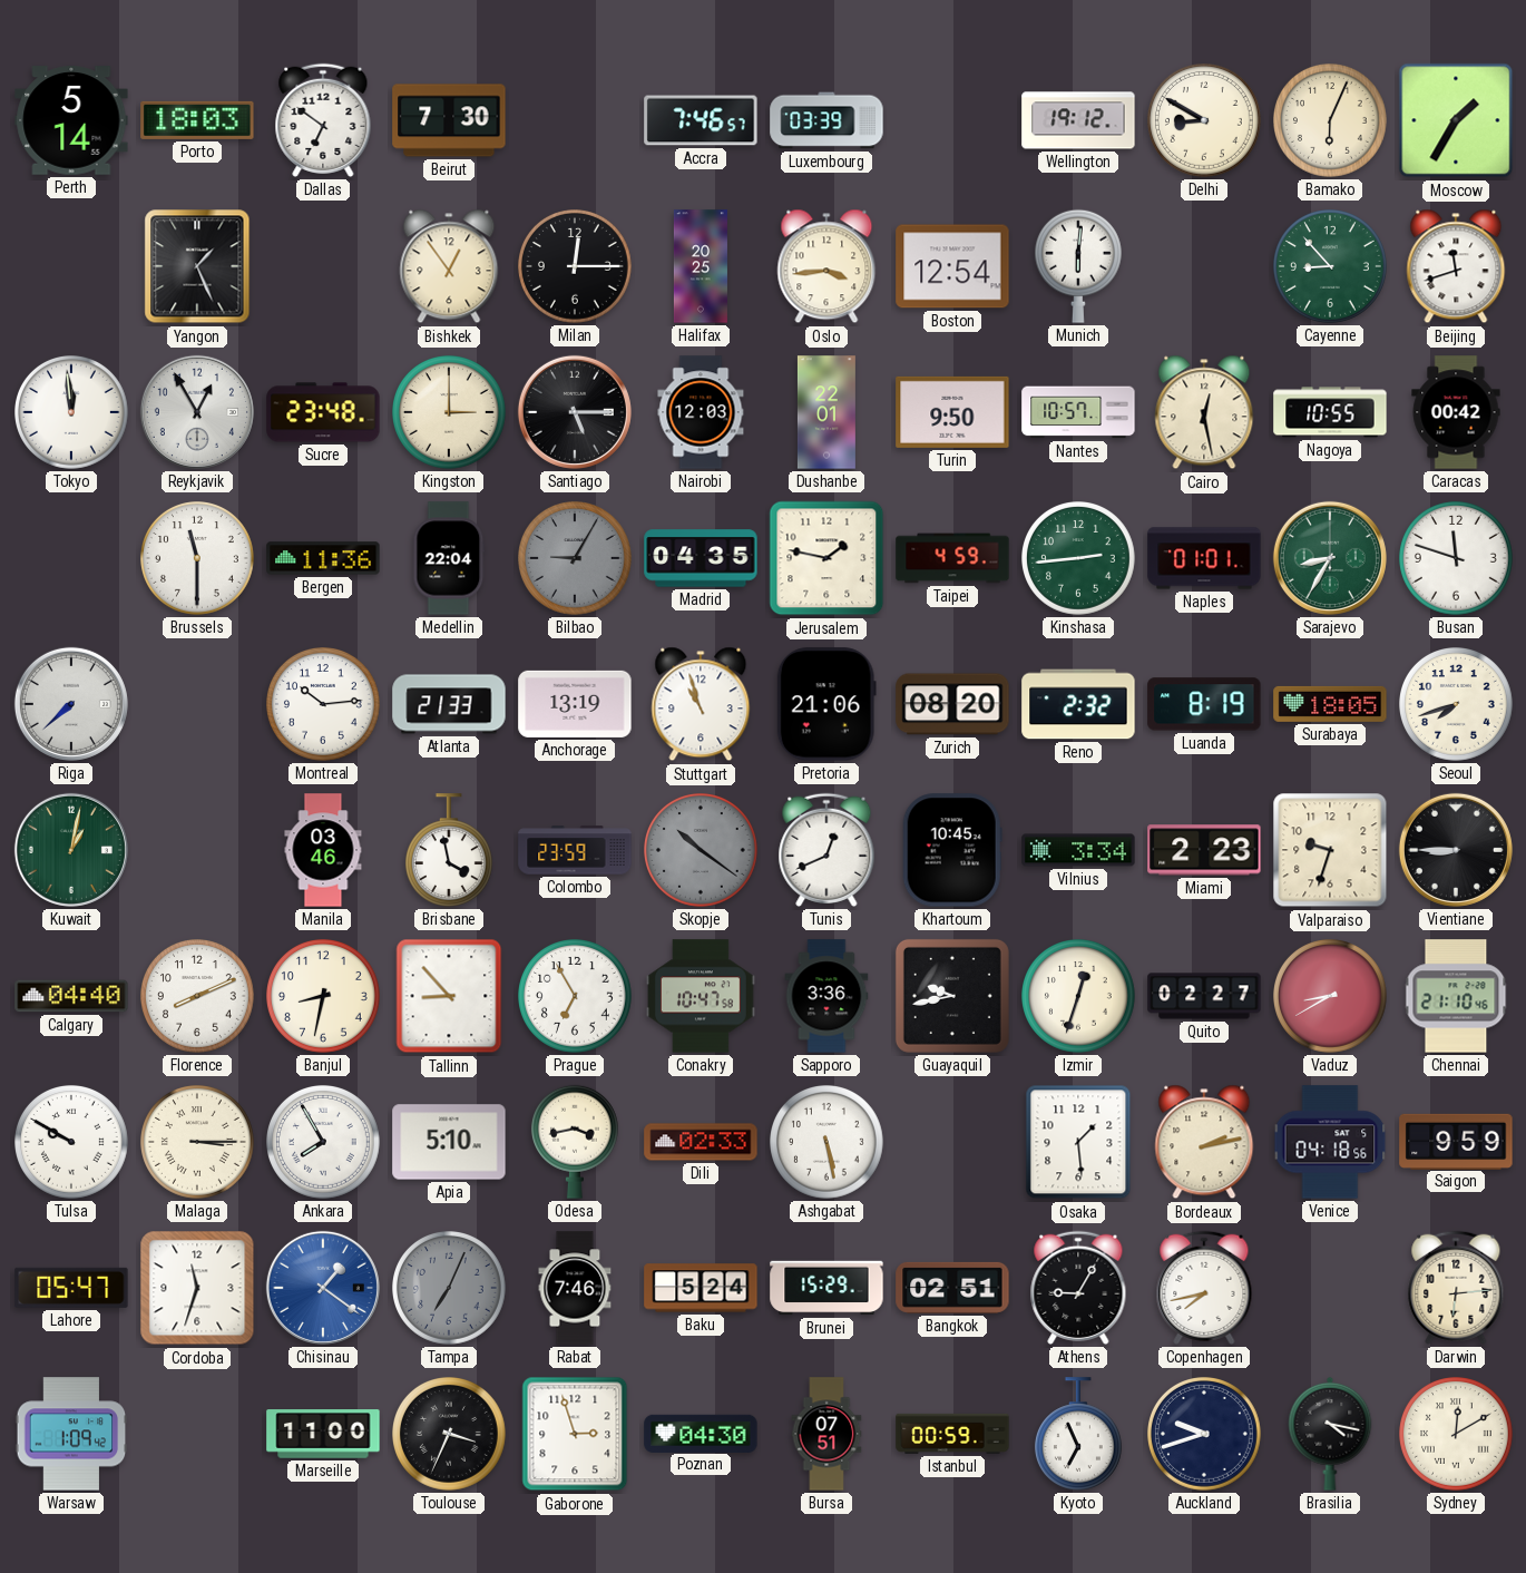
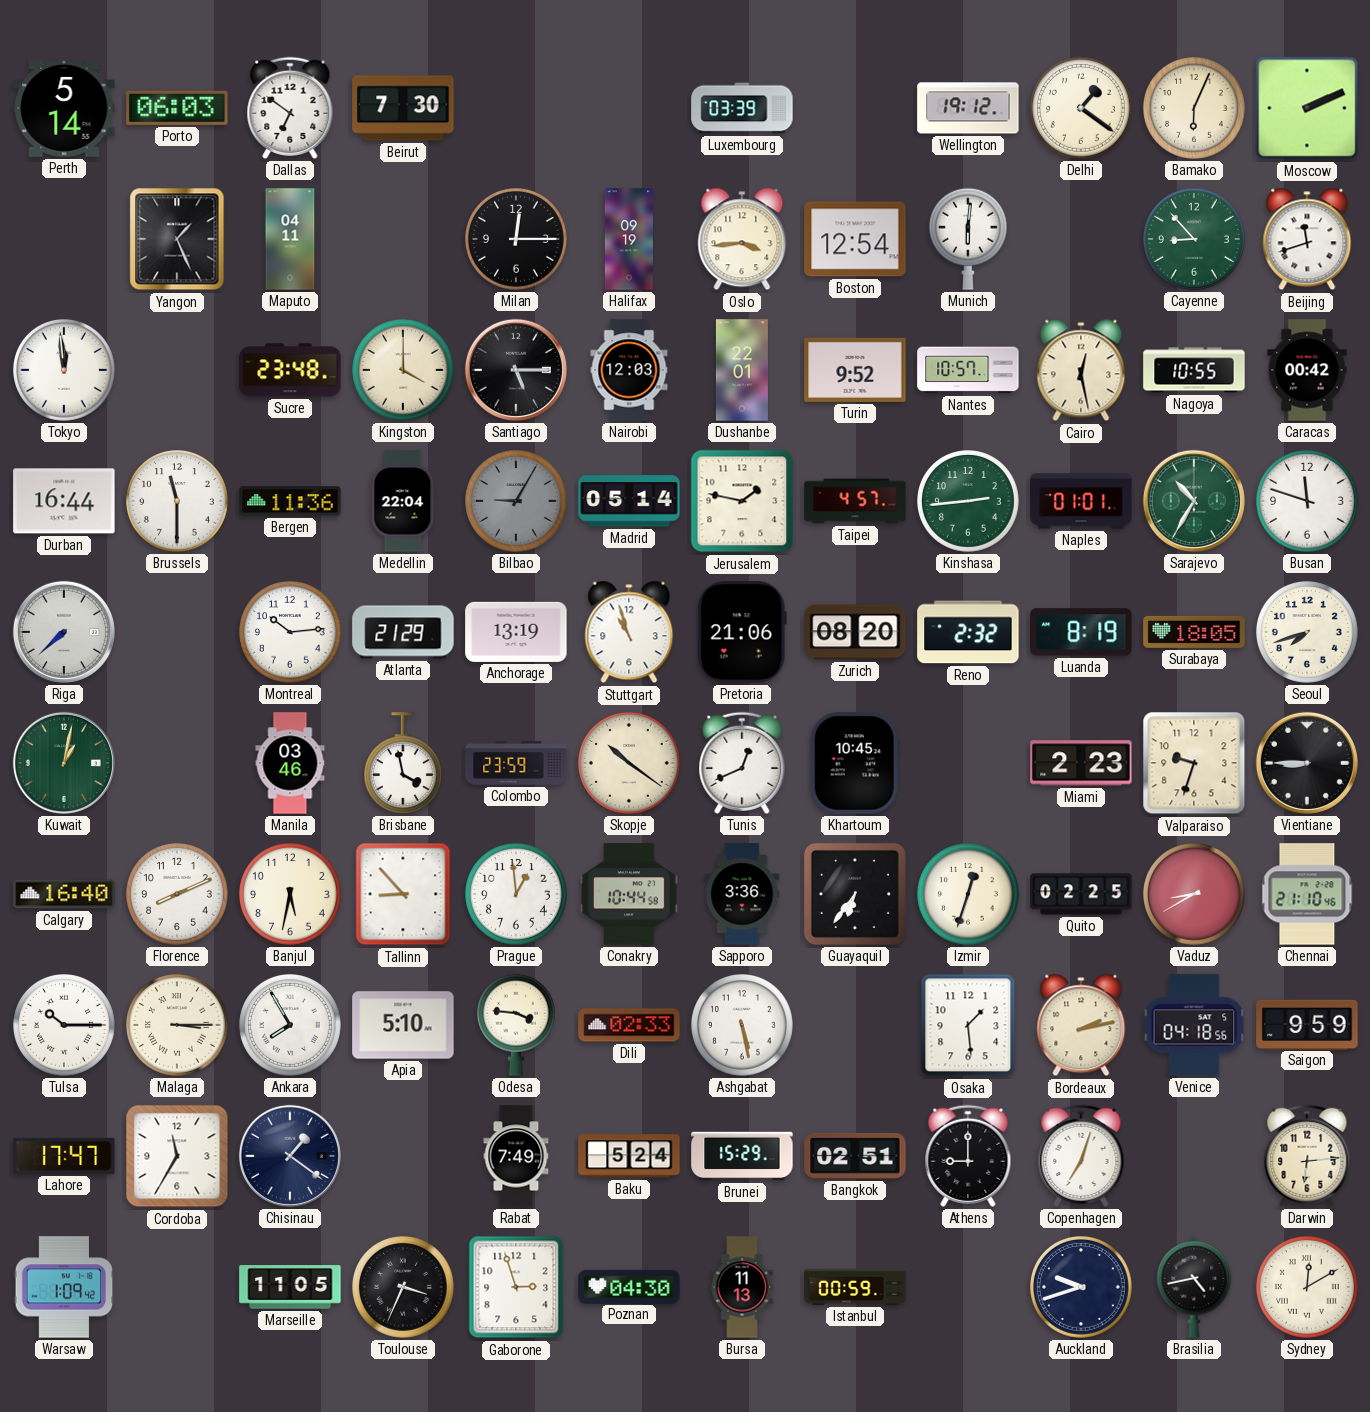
Porto: 18:03 -> 06:03
Accra: 7:46 -> none
Delhi: 8:50 -> 1:21
Moscow: 1:35 -> 2:11
Maputo: none -> 04:11
Bishkek: 12:54 -> none
Halifax: 20:25 -> 09:19
Reykjavik: 12:55 -> none
Kingston: 3:00 -> 4:00
Turin: 9:50 -> 9:52
Durban: none -> 16:44
Madrid: 04:35 -> 05:14
Taipei: 4:59 -> 4:57
Sarajevo: 8:35 -> 10:35
Atlanta: 21:33 -> 21:29
Skopje dial: grey -> cream
Vilnius: 3:34 -> none
Calgary: 04:40 -> 16:40
Banjul: 8:32 -> 5:32
Prague: 6:55 -> 12:59
Conakry: 10:47 -> 10:44
Guayaquil: 9:43 -> 6:36
Quito: 02:27 -> 02:25
Tulsa: 9:50 -> 10:15
Odesa: 3:43 -> 3:46
Lahore: 05:47 -> 17:47
Cordoba: 11:33 -> 11:35
Chisinau dial: blue -> navy
Tampa: 7:04 -> none
Rabat: 7:46 -> 7:49
Athens: 9:05 -> 9:00
Copenhagen: 7:43 -> 7:03
Marseille: 11:00 -> 11:05
Bursa: 07:51 -> 11:13
Kyoto: 6:56 -> none
Brasilia: 4:17 -> 4:43
